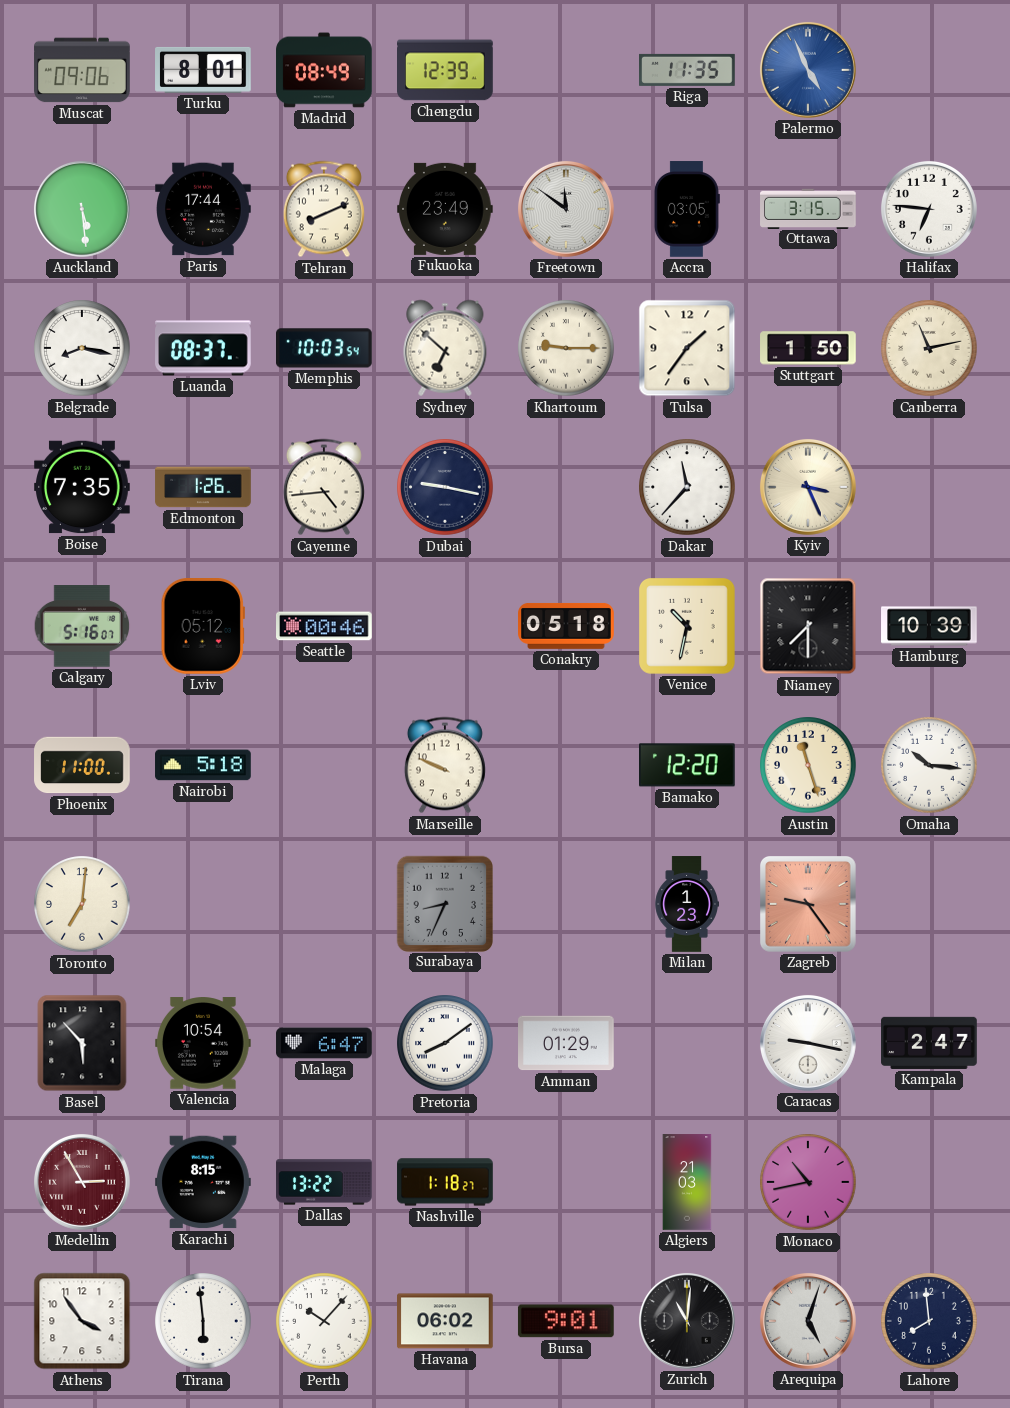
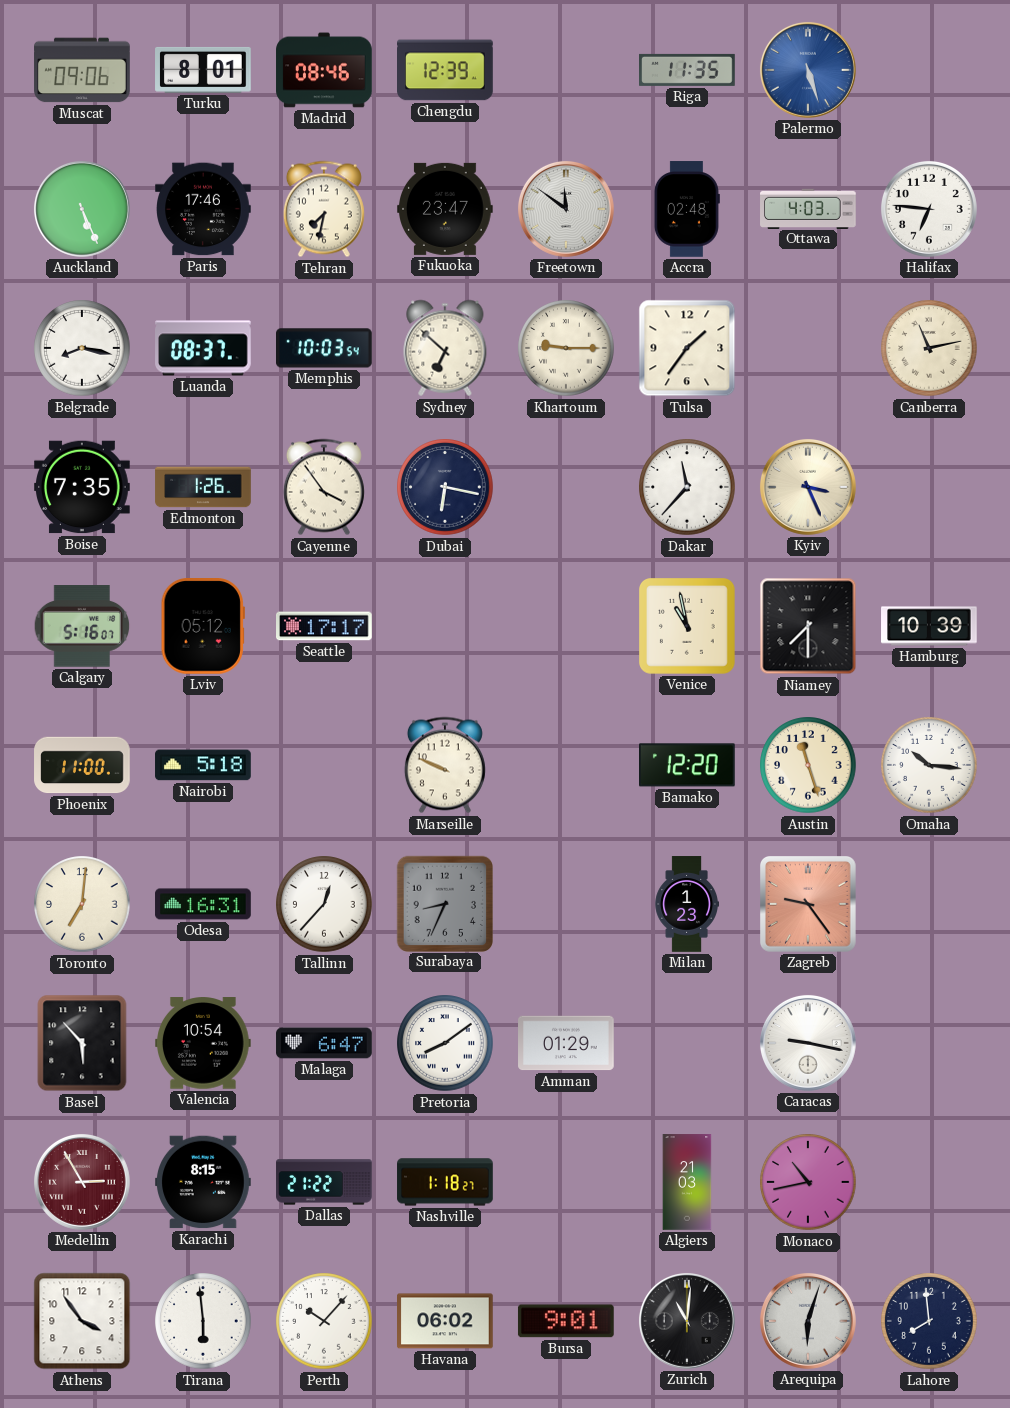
Madrid: 08:49 -> 08:46
Palermo: 4:56 -> 5:27
Auckland: 5:29 -> 5:26
Paris: 17:44 -> 17:46
Tehran: 8:11 -> 7:32
Fukuoka: 23:49 -> 23:47
Accra: 03:05 -> 02:48
Ottawa: 3:15 -> 4:03
Stuttgart: 1:50 -> none
Cayenne: 4:44 -> 3:54
Dubai: 9:17 -> 6:17
Seattle: 00:46 -> 17:17
Conakry: 05:18 -> none
Venice: 10:32 -> 10:58
Odesa: none -> 16:31
Tallinn: none -> 12:37
Kampala: 2:47 -> none
Dallas: 13:22 -> 21:22
Arequipa: 5:03 -> 6:03
